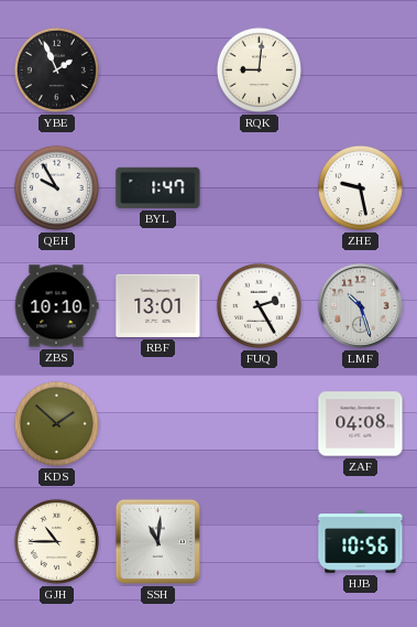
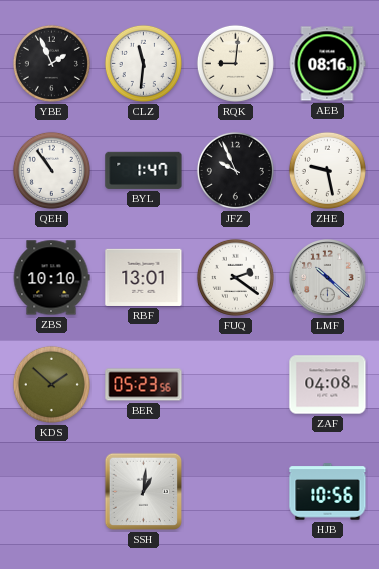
CLZ: none -> 11:31
AEB: none -> 08:16
QEH: 9:55 -> 10:54
JFZ: none -> 9:56
FUQ: 2:25 -> 2:21
LMF: 10:27 -> 10:22
BER: none -> 05:23
GJH: 10:45 -> none
SSH: 11:01 -> 1:01
